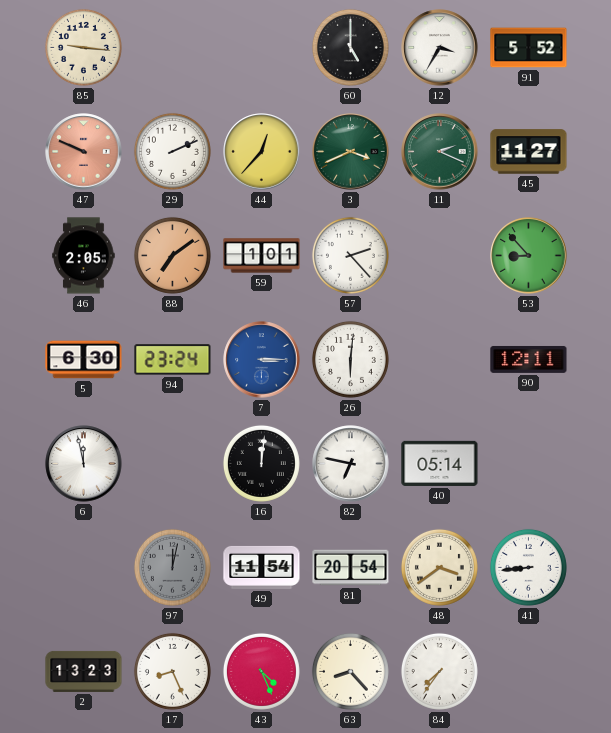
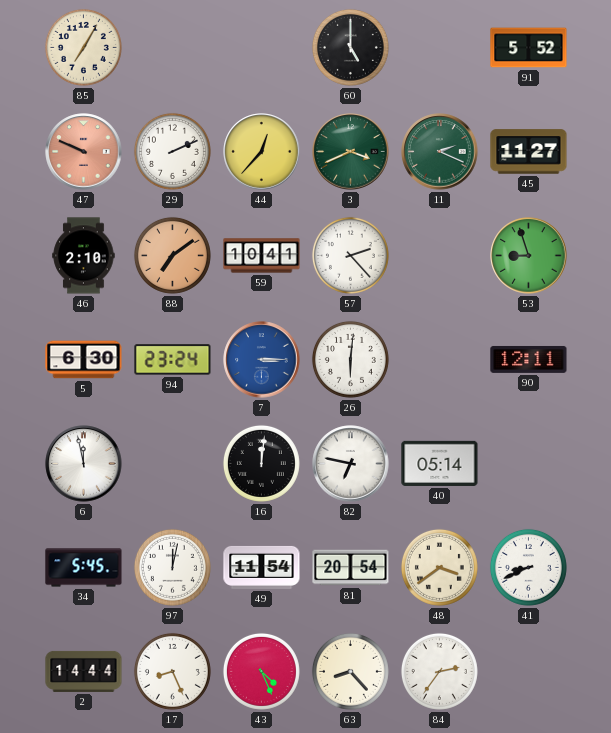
85: 9:16 -> 7:05
12: 3:35 -> none
46: 2:05 -> 2:10
59: 1:01 -> 10:41
53: 8:53 -> 8:57
34: none -> 5:45
97 dial: grey -> white
41: 8:44 -> 8:41
2: 13:23 -> 14:44
84: 7:36 -> 2:36
